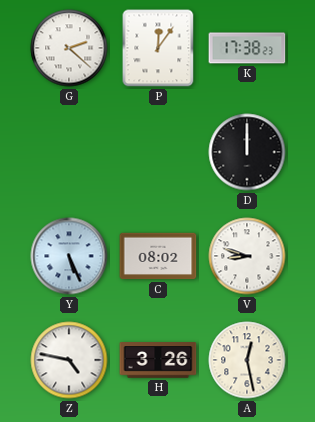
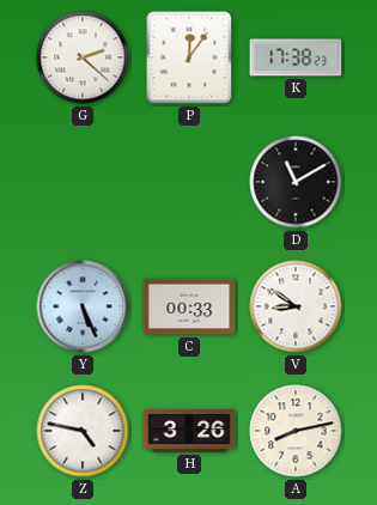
D: 12:00 -> 11:10
C: 08:02 -> 00:33
V: 8:48 -> 8:51
A: 12:28 -> 8:13
